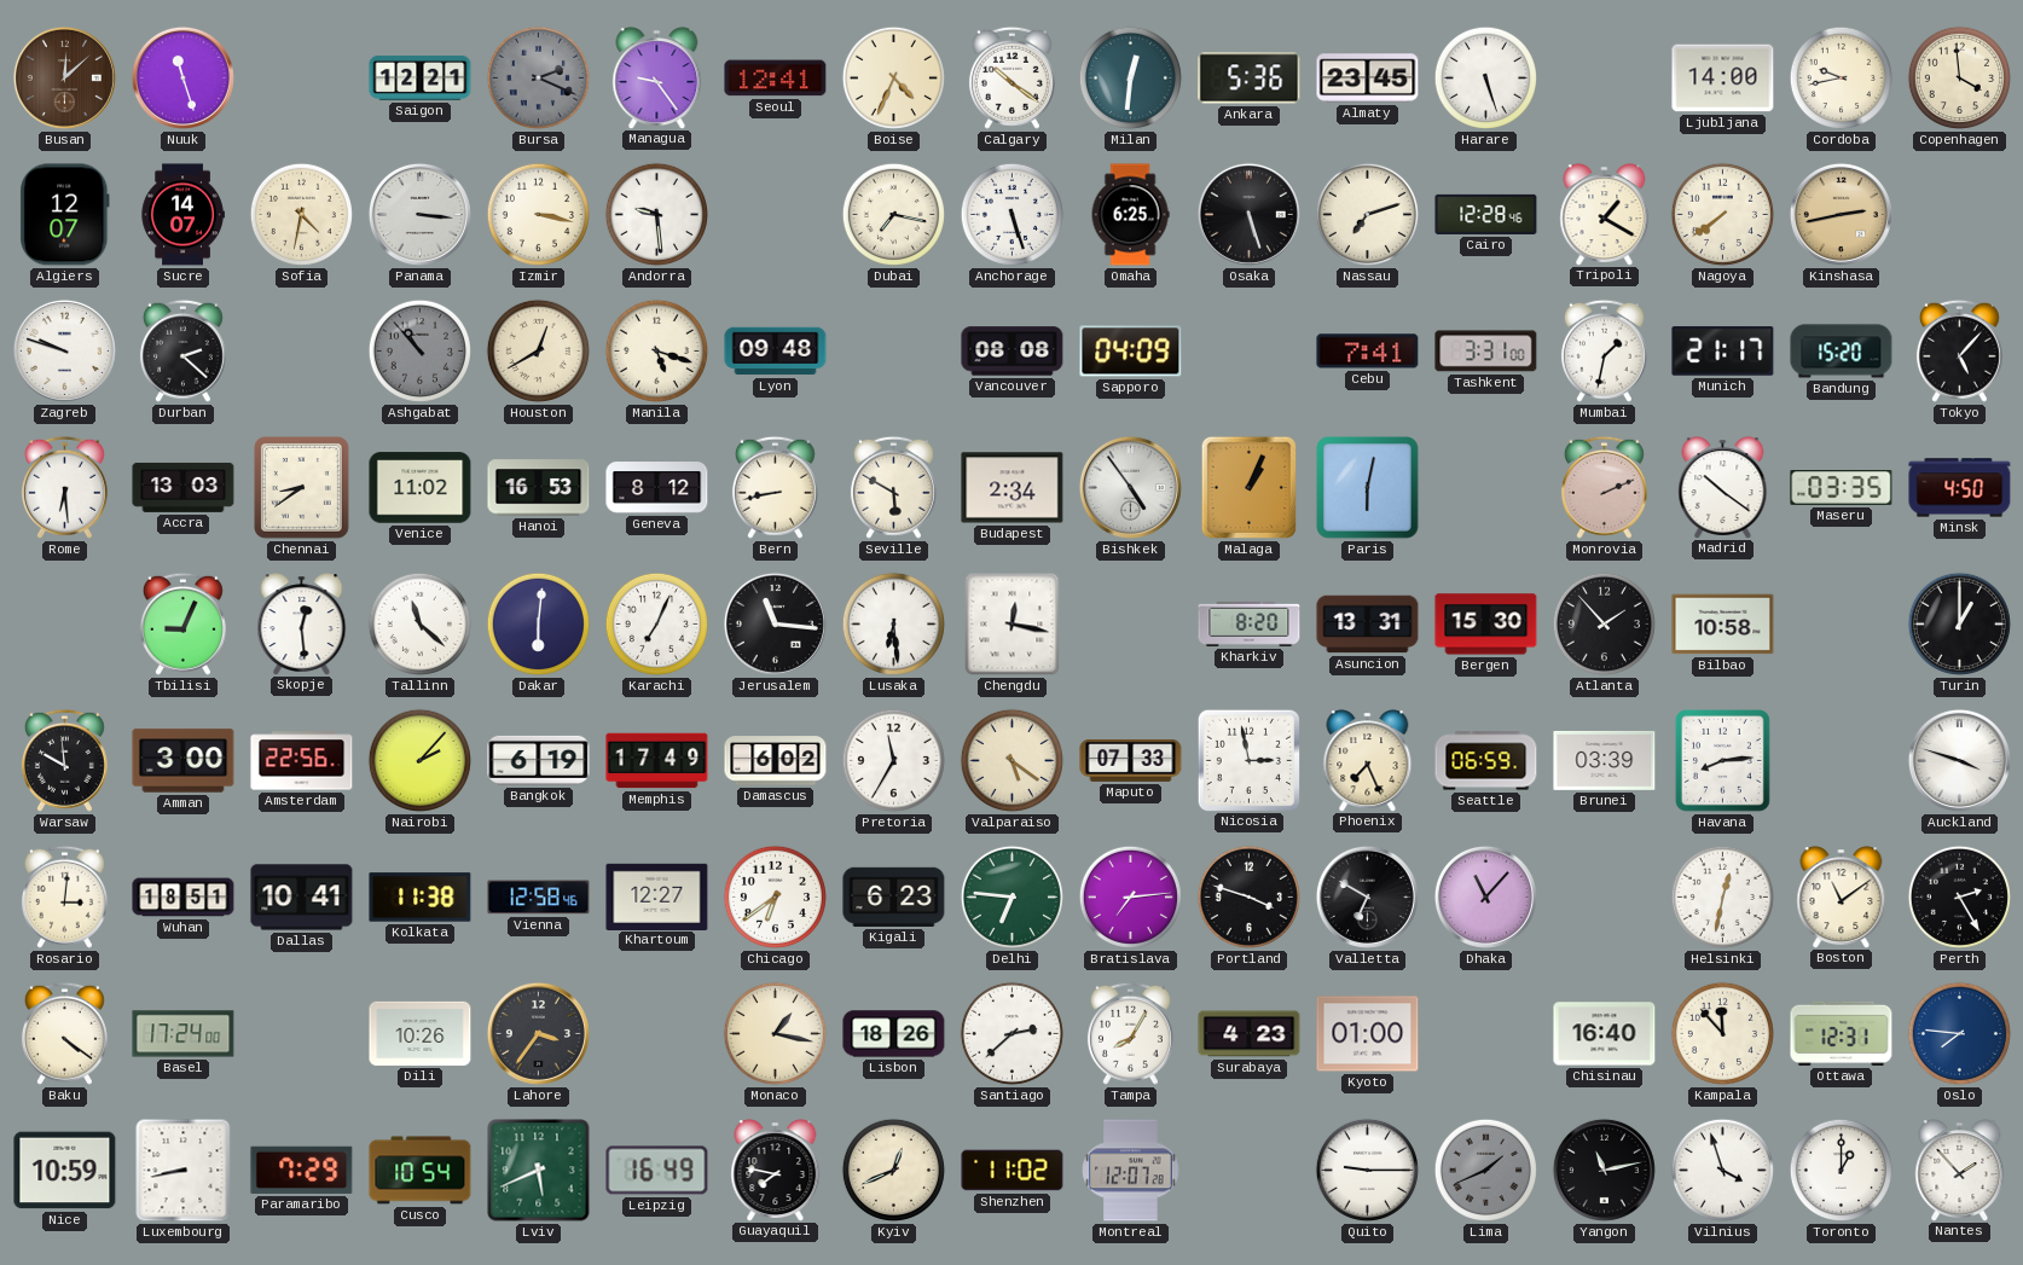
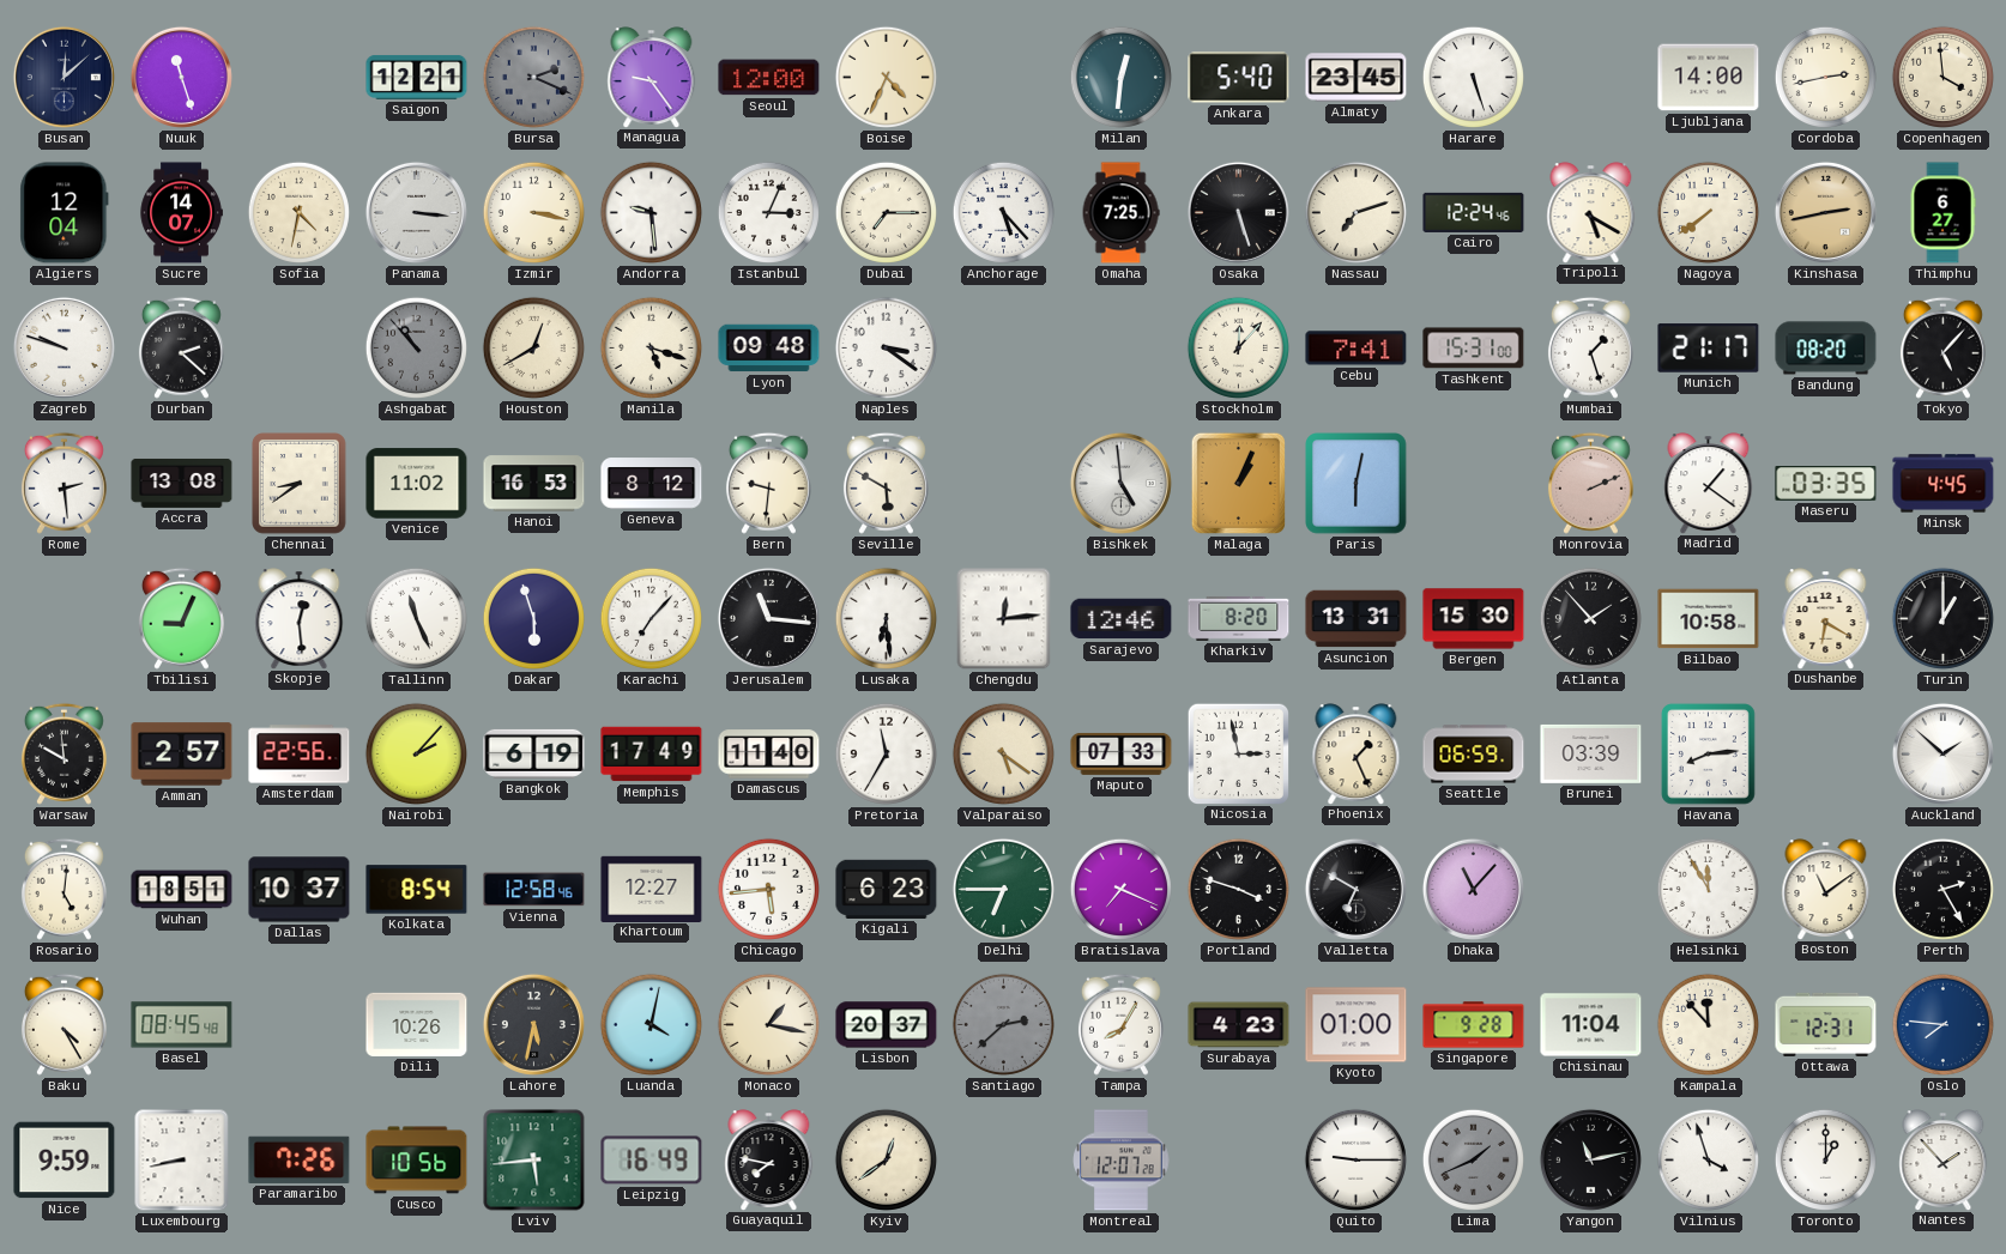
Busan dial: brown -> navy
Seoul: 12:41 -> 12:00
Calgary: 10:21 -> none
Ankara: 5:36 -> 5:40
Cordoba: 9:43 -> 2:43
Algiers: 12:07 -> 12:04
Istanbul: none -> 3:04
Dubai: 7:17 -> 7:15
Anchorage: 5:27 -> 5:23
Omaha: 6:25 -> 7:25
Cairo: 12:28 -> 12:24
Tripoli: 1:20 -> 5:20
Thimphu: none -> 6:27
Naples: none -> 3:21
Vancouver: 08:08 -> none
Sapporo: 04:09 -> none
Stockholm: none -> 12:07
Tashkent: 3:31 -> 15:31
Mumbai: 1:32 -> 1:27
Bandung: 15:20 -> 08:20
Rome: 6:29 -> 2:29
Accra: 13:03 -> 13:08
Bern: 8:43 -> 9:31
Budapest: 2:34 -> none
Bishkek: 4:54 -> 4:59
Madrid: 10:21 -> 1:21
Minsk: 4:50 -> 4:45
Tallinn: 11:22 -> 11:26
Dakar: 6:01 -> 5:57
Karachi: 7:04 -> 7:07
Chengdu: 12:17 -> 12:14
Sarajevo: none -> 12:46
Dushanbe: none -> 6:20
Amman: 3:00 -> 2:57
Damascus: 6:02 -> 11:40
Phoenix: 7:26 -> 1:26
Auckland: 3:48 -> 1:52
Rosario: 3:01 -> 5:01
Dallas: 10:41 -> 10:37
Kolkata: 11:38 -> 8:54
Chicago: 6:39 -> 5:44
Delhi: 6:46 -> 6:45
Bratislava: 7:14 -> 7:19
Helsinki: 12:32 -> 11:55
Baku: 4:21 -> 4:25
Basel: 17:24 -> 08:45
Lahore: 3:36 -> 5:32
Luanda: none -> 4:02
Lisbon: 18:26 -> 20:37
Santiago dial: white -> grey
Singapore: none -> 9:28
Chisinau: 16:40 -> 11:04
Nice: 10:59 -> 9:59
Paramaribo: 7:29 -> 7:26
Cusco: 10:54 -> 10:56
Lviv: 5:41 -> 5:44
Kyiv: 12:41 -> 12:39
Shenzhen: 11:02 -> none
